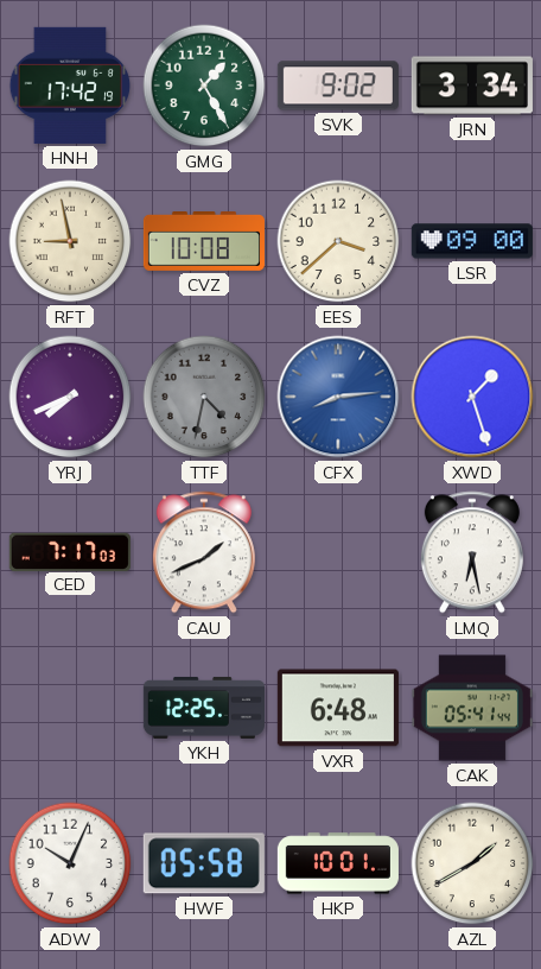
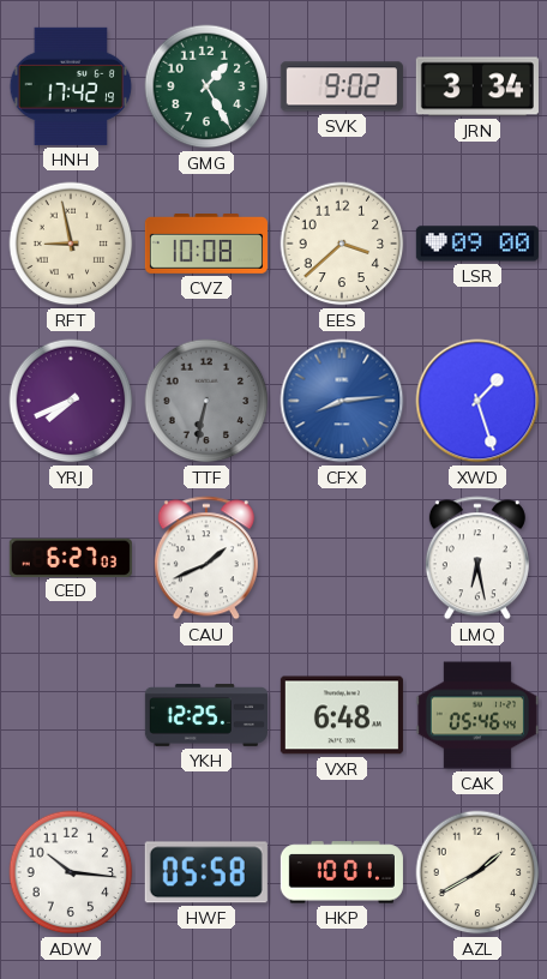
TTF: 4:32 -> 6:32
CED: 7:17 -> 6:27
CAK: 05:41 -> 05:46
ADW: 10:04 -> 10:16
